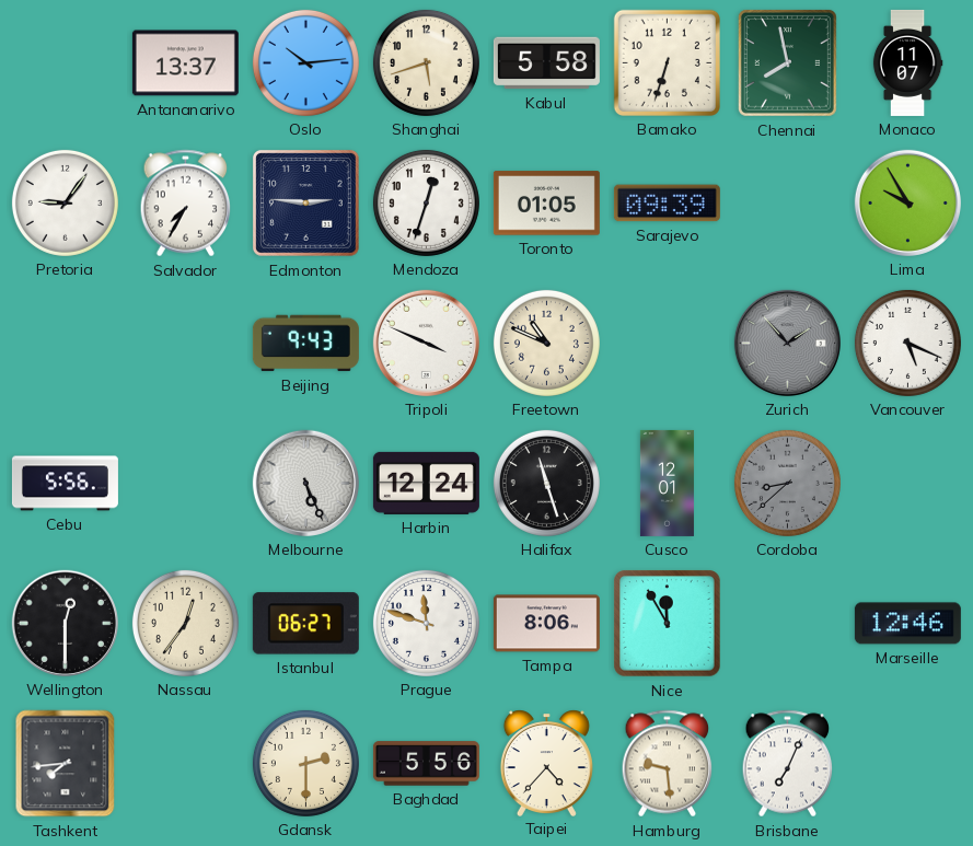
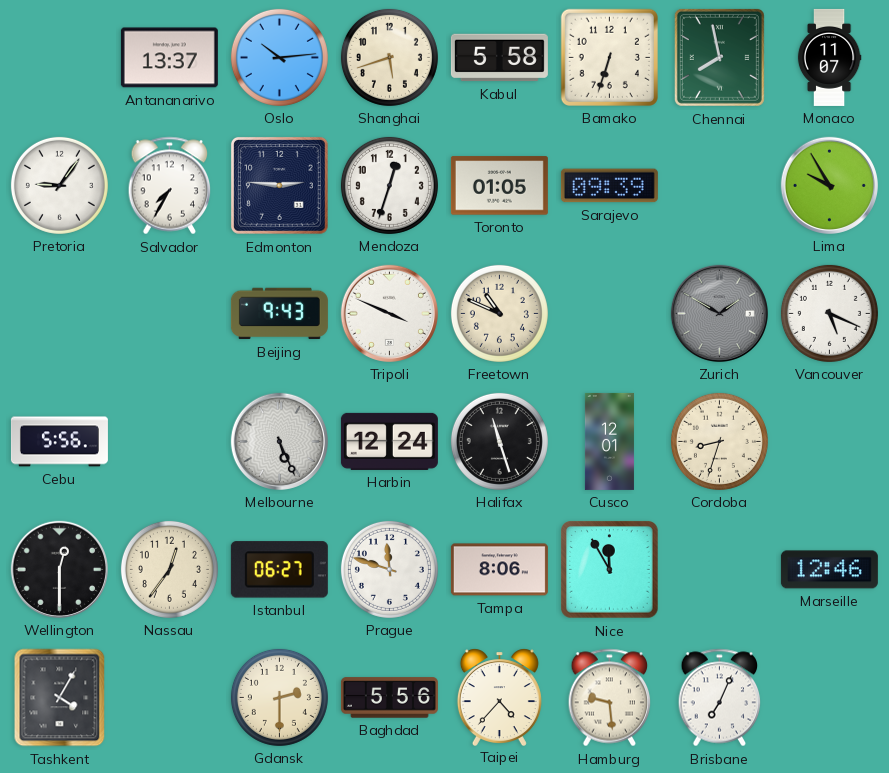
Zurich: 1:53 -> 1:50
Cordoba: 8:38 -> 8:33
Cordoba dial: grey -> cream
Tashkent: 7:44 -> 4:05
